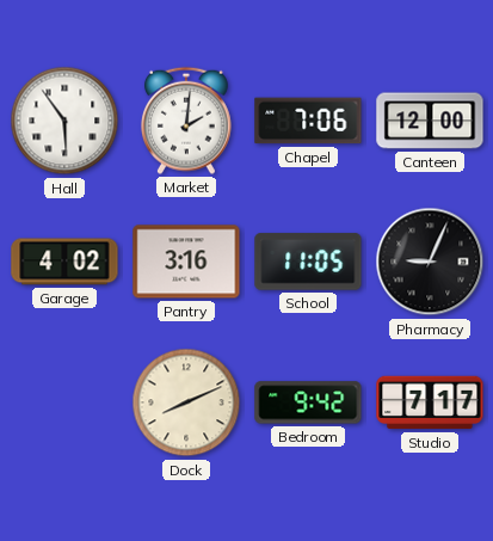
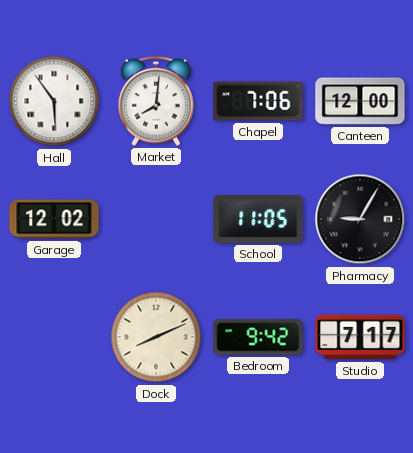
Market: 2:01 -> 8:01
Garage: 4:02 -> 12:02
Pantry: 3:16 -> none
Pharmacy: 9:04 -> 9:05
